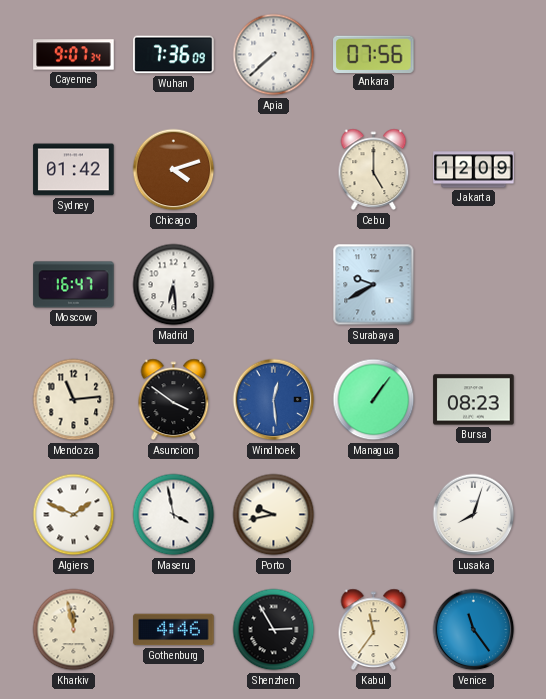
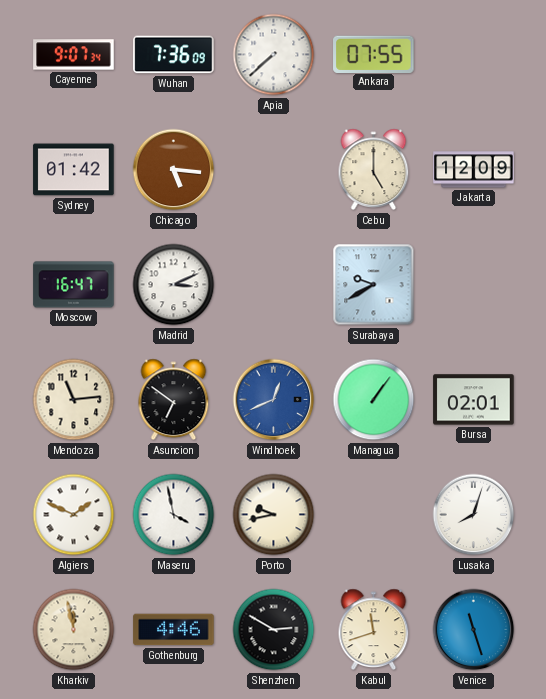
Ankara: 07:56 -> 07:55
Chicago: 4:12 -> 5:16
Madrid: 6:29 -> 3:11
Asuncion: 3:51 -> 6:51
Windhoek: 12:29 -> 12:41
Bursa: 08:23 -> 02:01
Shenzhen: 2:55 -> 2:50
Kabul: 11:36 -> 11:42
Venice: 11:24 -> 11:27
